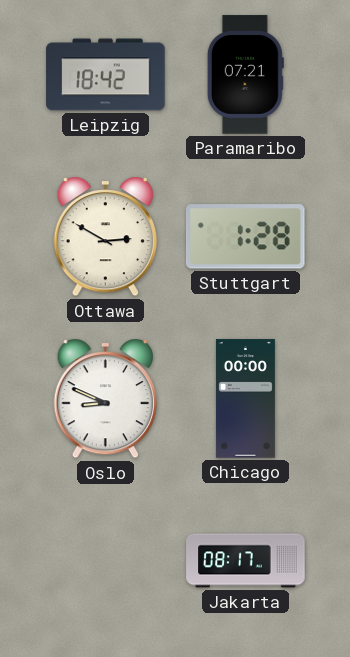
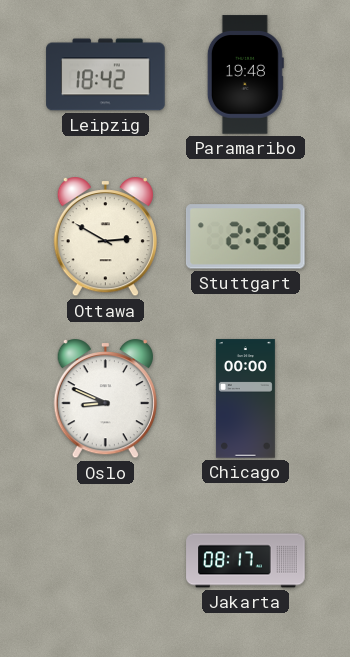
Paramaribo: 07:21 -> 19:48
Stuttgart: 1:28 -> 2:28
